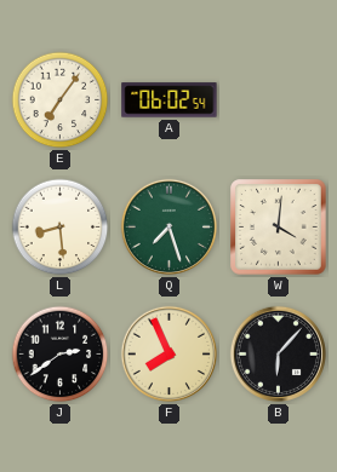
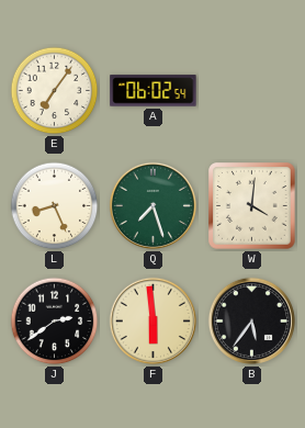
L: 8:29 -> 8:26
F: 7:56 -> 5:59
B: 6:07 -> 5:36
